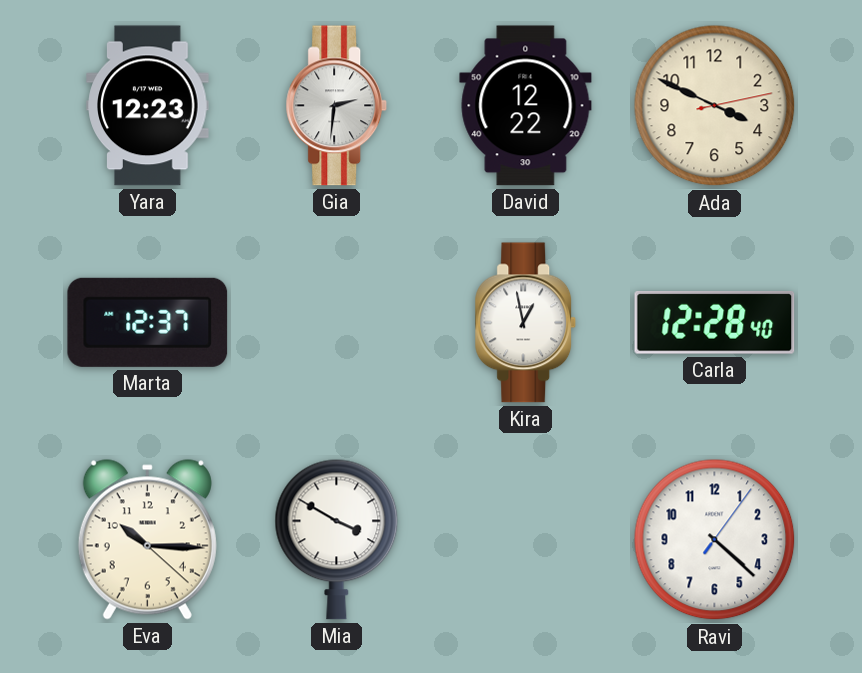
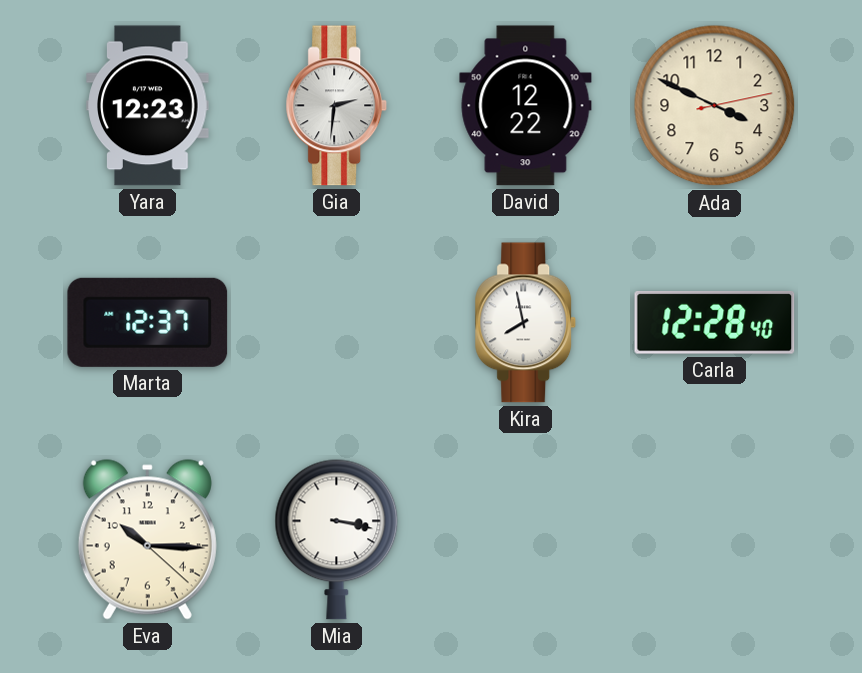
Kira: 12:58 -> 7:58
Mia: 3:50 -> 3:17
Ravi: 4:22 -> none
